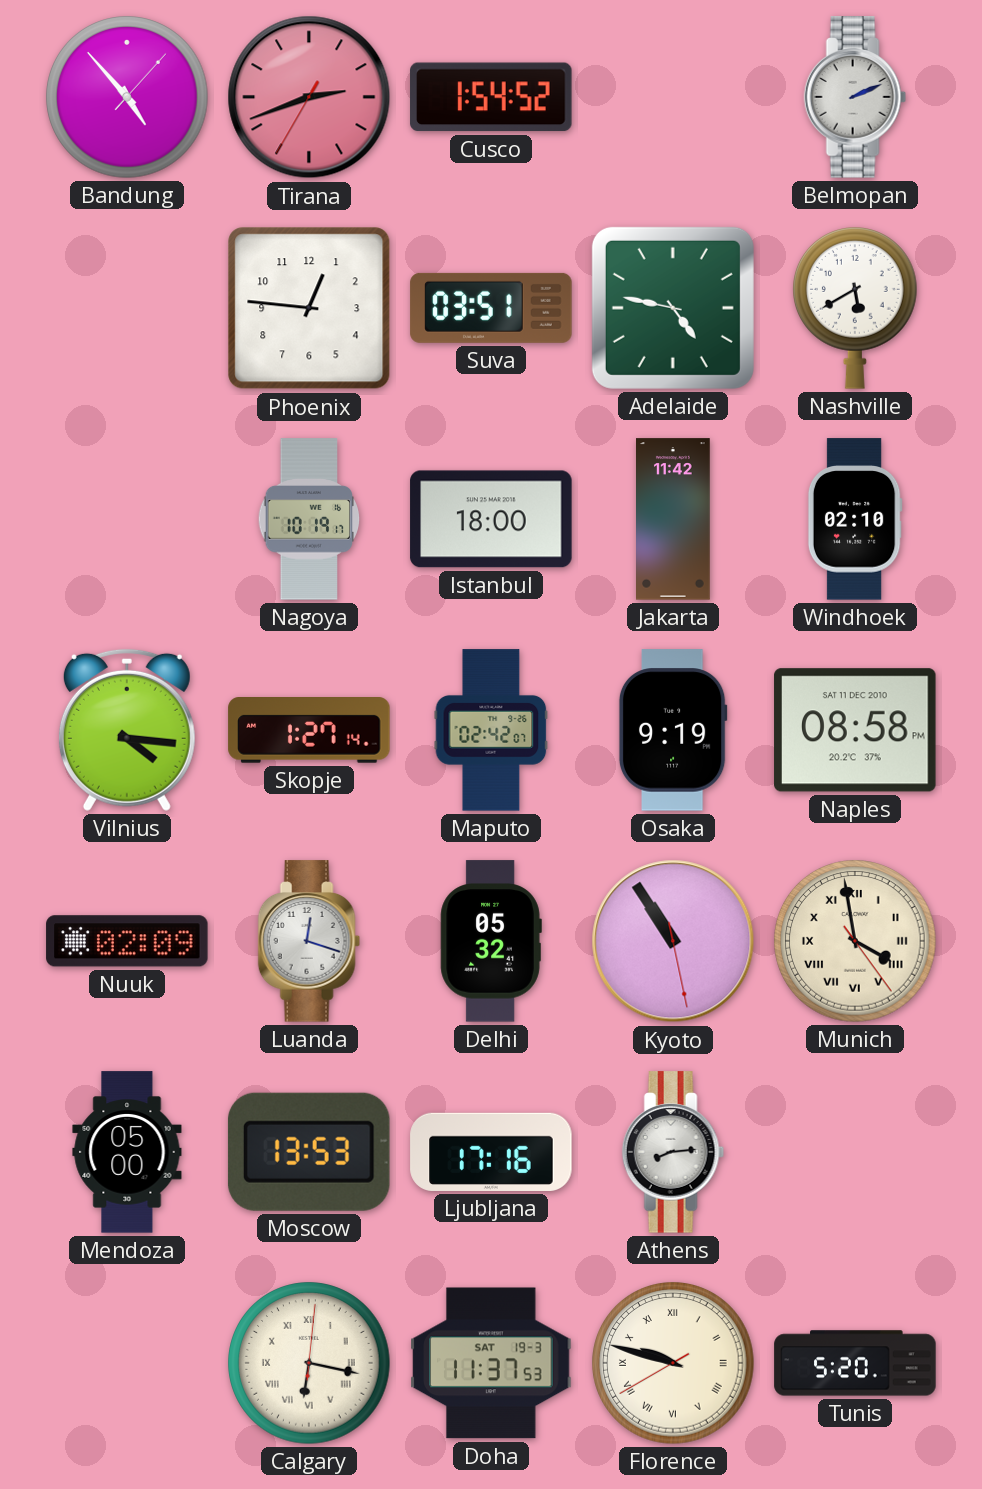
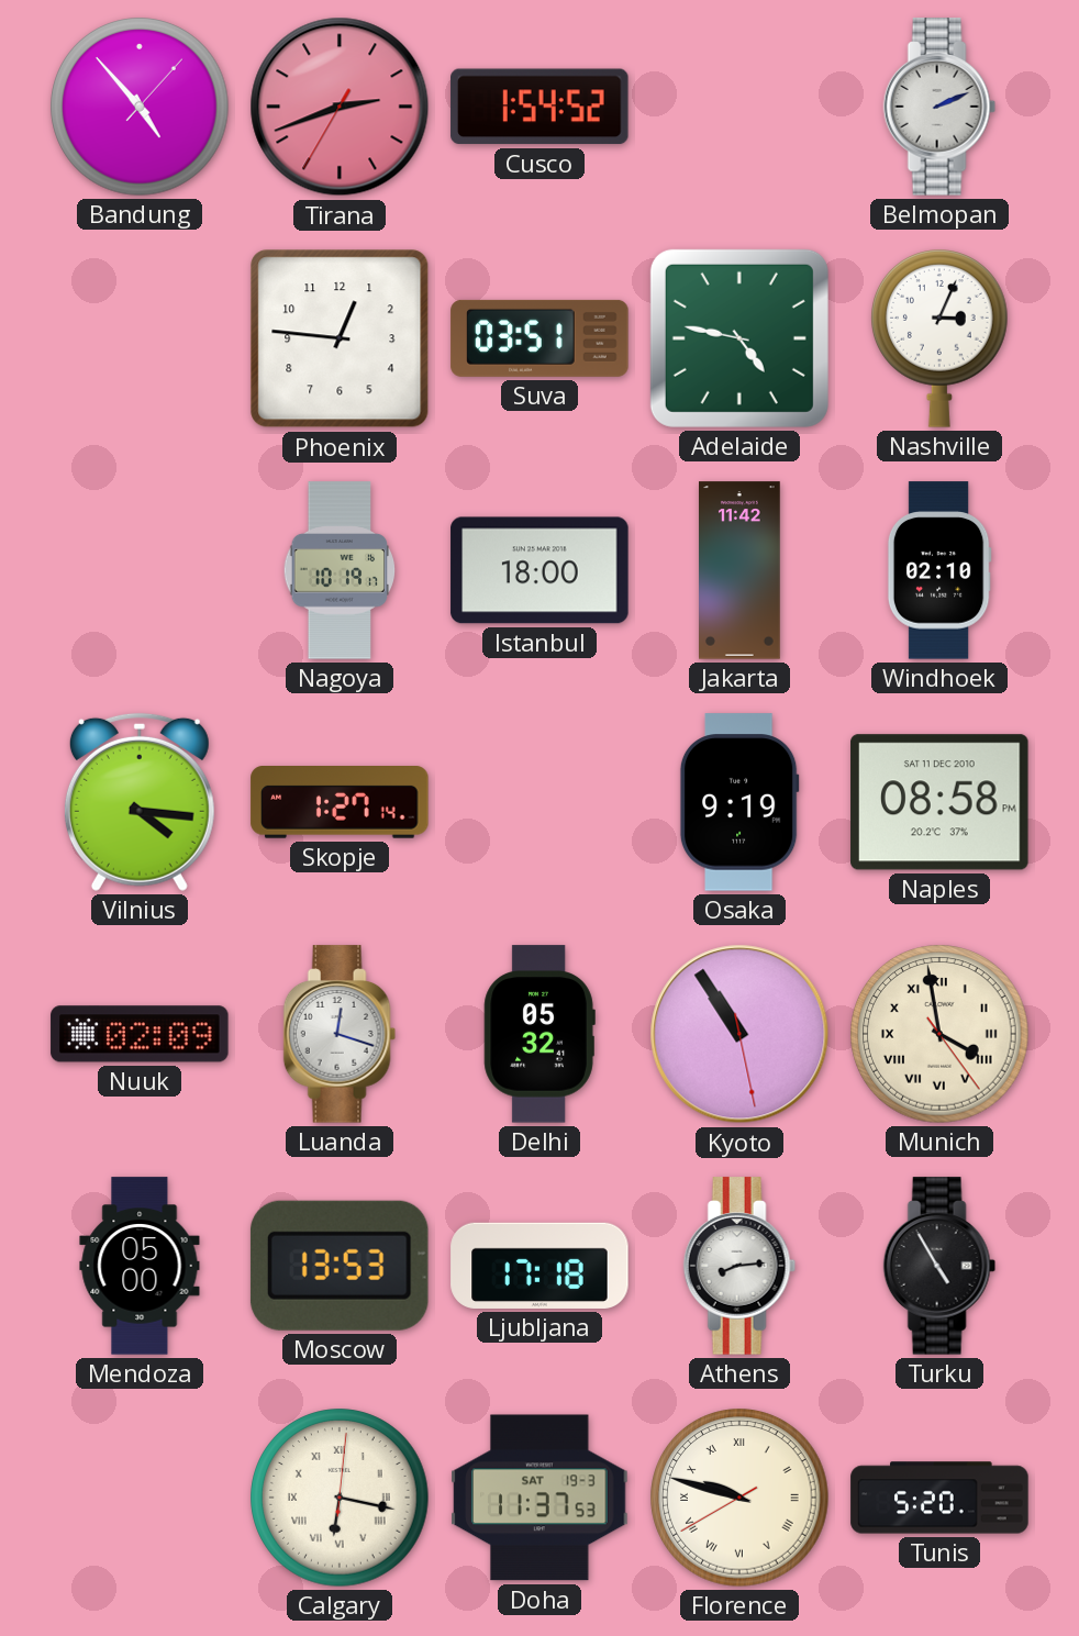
Nashville: 5:40 -> 3:04
Maputo: 02:42 -> none
Ljubljana: 17:16 -> 17:18
Turku: none -> 4:55
